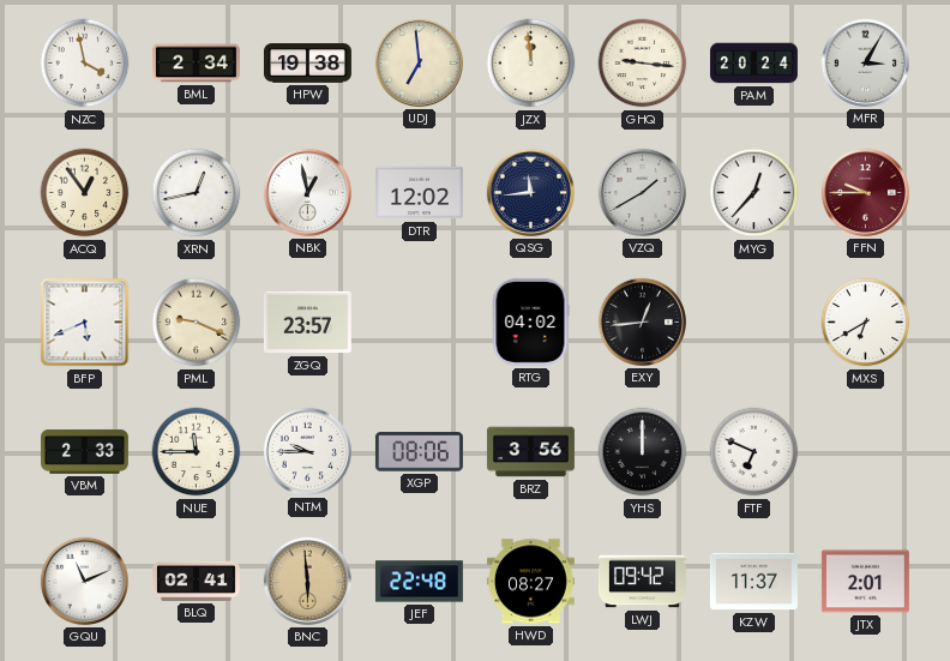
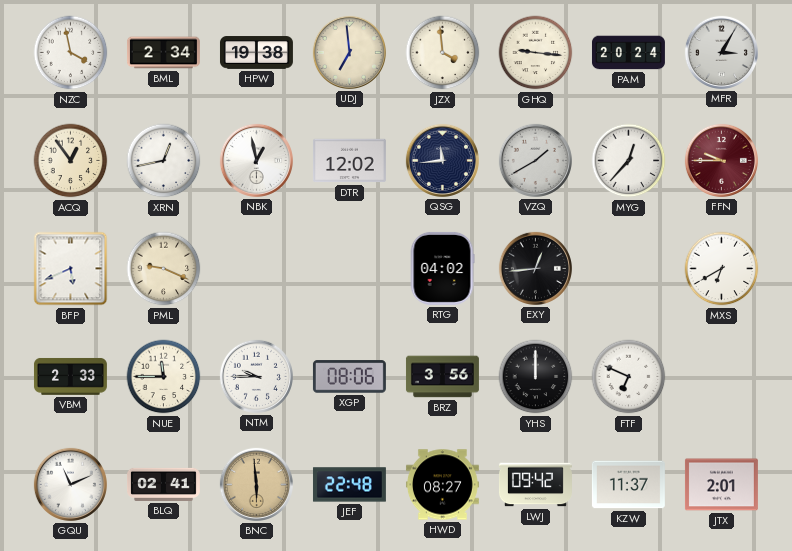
JZX: 11:59 -> 3:59
ZGQ: 23:57 -> none
